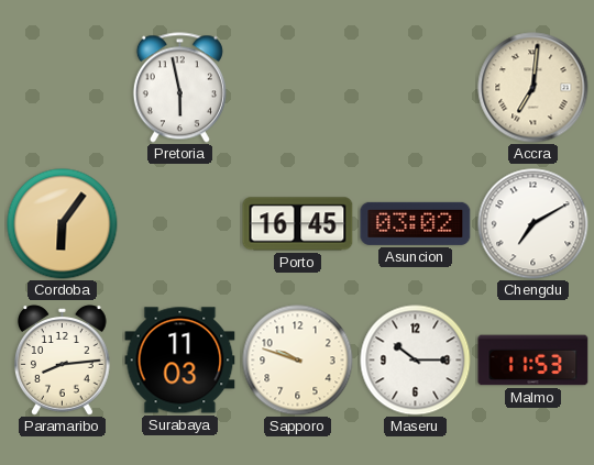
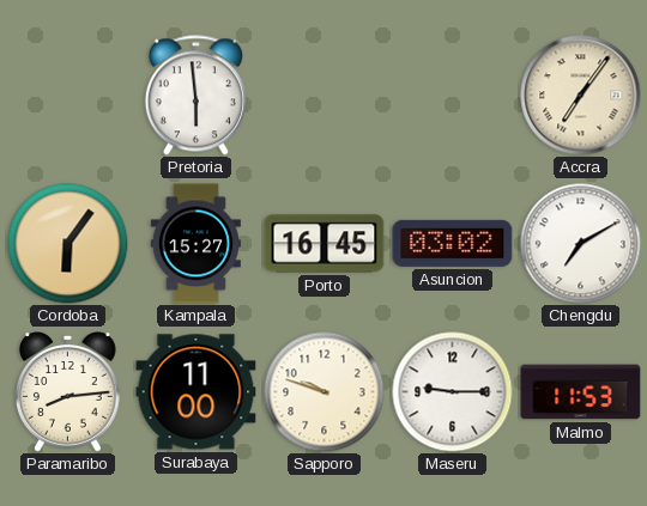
Pretoria: 5:58 -> 5:59
Accra: 7:01 -> 7:06
Kampala: none -> 15:27
Surabaya: 11:03 -> 11:00
Maseru: 10:15 -> 9:15
